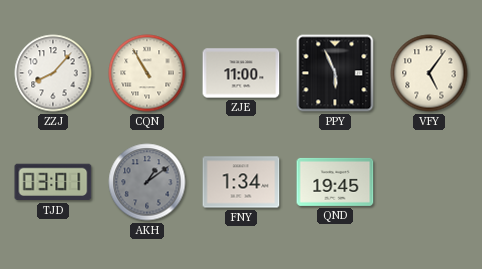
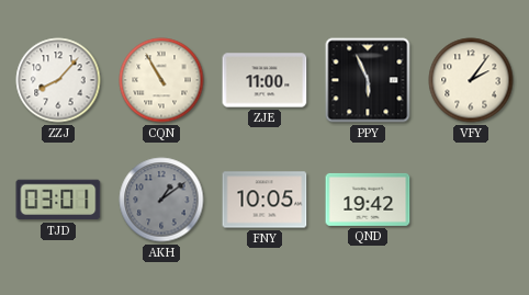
VFY: 5:06 -> 2:06
FNY: 1:34 -> 10:05
QND: 19:45 -> 19:42
